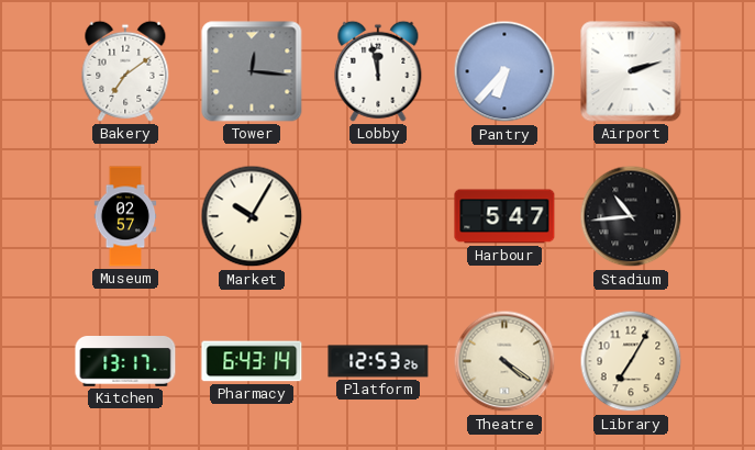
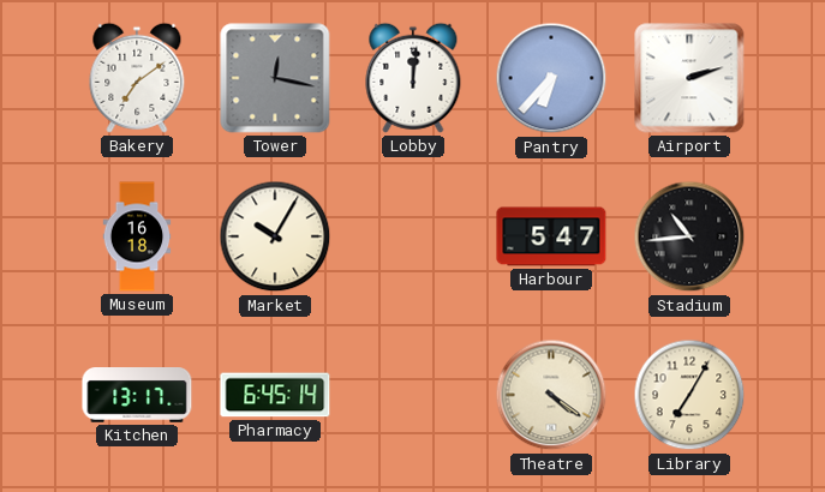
Tower: 12:16 -> 12:17
Lobby: 11:58 -> 12:01
Museum: 02:57 -> 16:18
Pharmacy: 6:43 -> 6:45
Platform: 12:53 -> none
